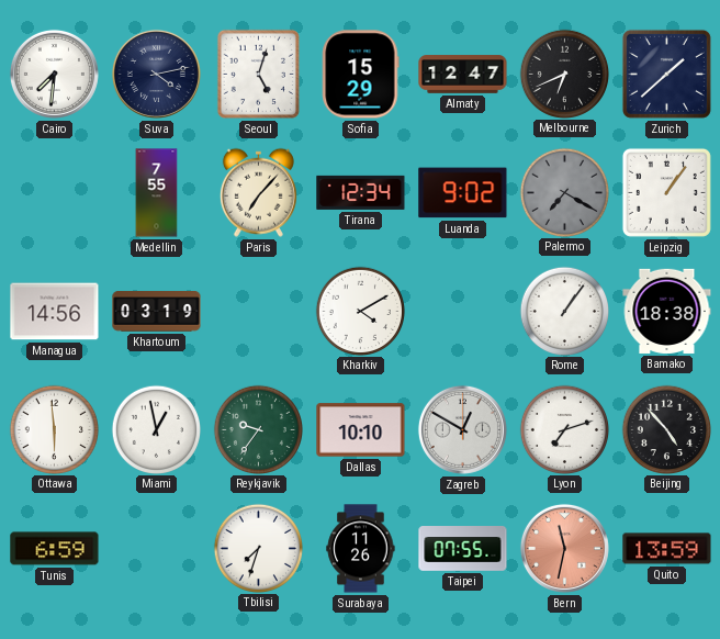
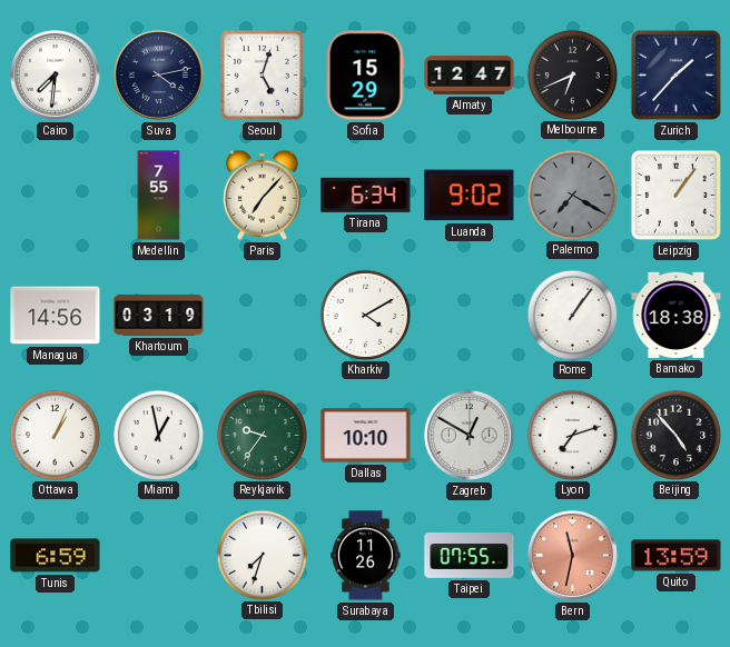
Zurich: 1:38 -> 1:37
Tirana: 12:34 -> 6:34
Ottawa: 5:59 -> 1:04
